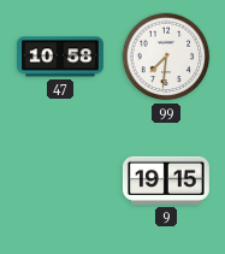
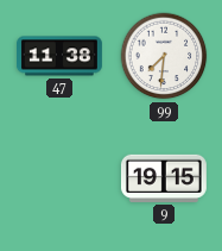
47: 10:58 -> 11:38
